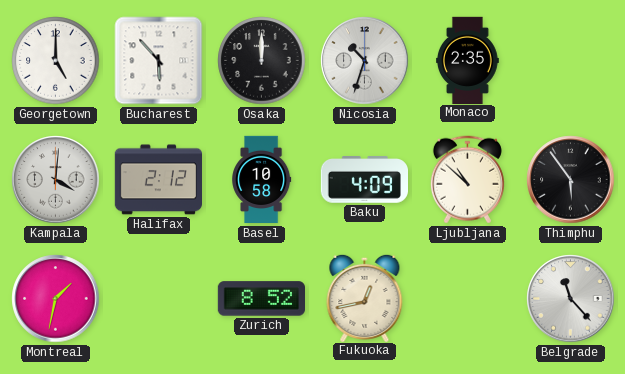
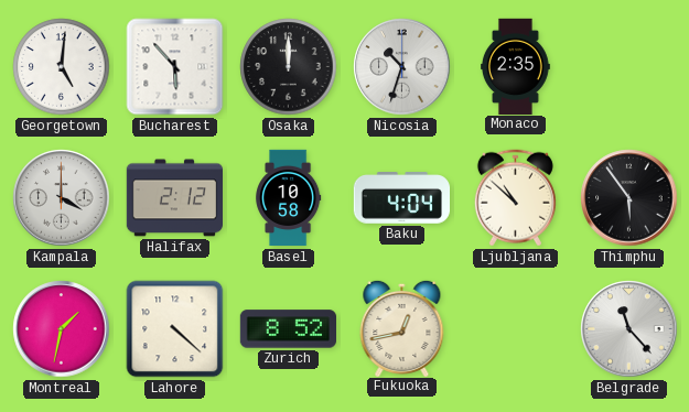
Georgetown: 5:00 -> 5:01
Kampala: 4:01 -> 4:00
Baku: 4:09 -> 4:04
Lahore: none -> 4:22
